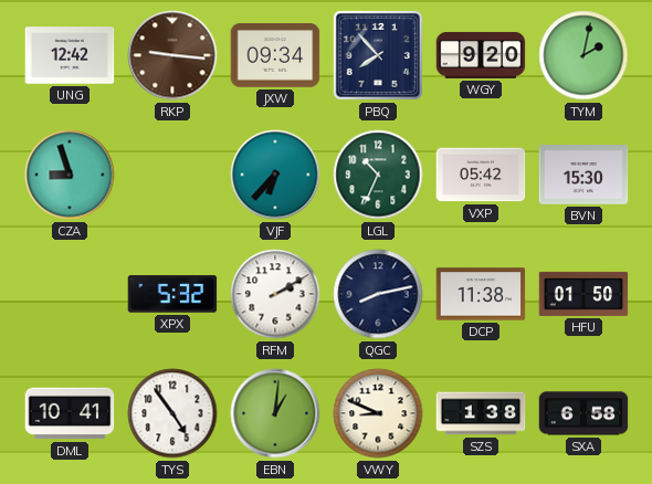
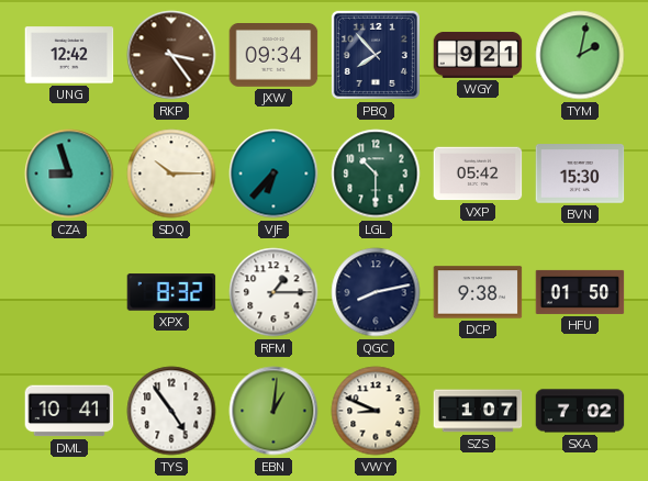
RKP: 9:16 -> 3:24
WGY: 9:20 -> 9:21
SDQ: none -> 10:15
LGL: 10:34 -> 10:30
XPX: 5:32 -> 8:32
RFM: 2:10 -> 1:15
DCP: 11:38 -> 9:38
SZS: 1:38 -> 1:07
SXA: 6:58 -> 7:02
